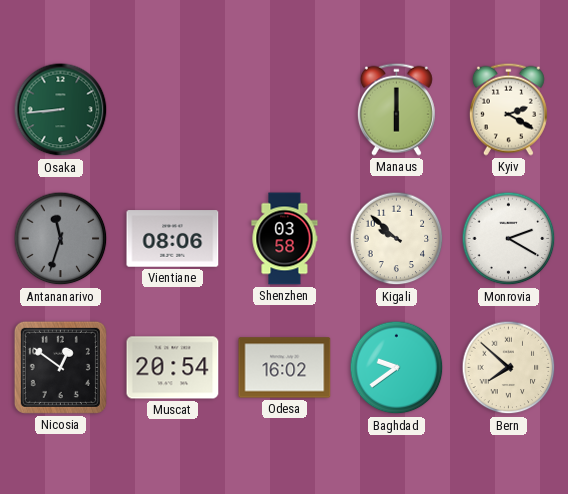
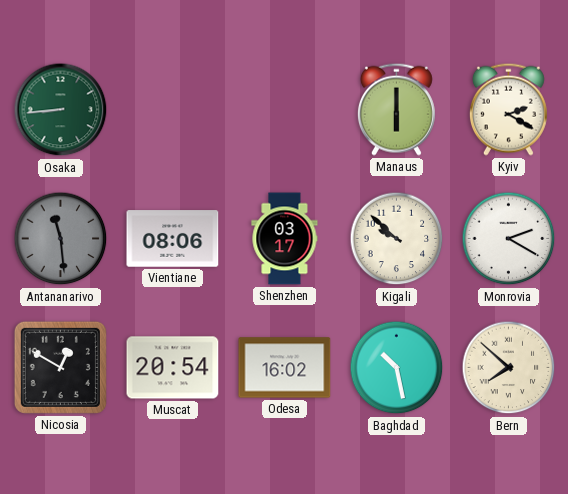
Antananarivo: 11:33 -> 11:29
Shenzhen: 03:58 -> 03:17
Nicosia: 12:51 -> 12:50
Baghdad: 9:39 -> 10:28
